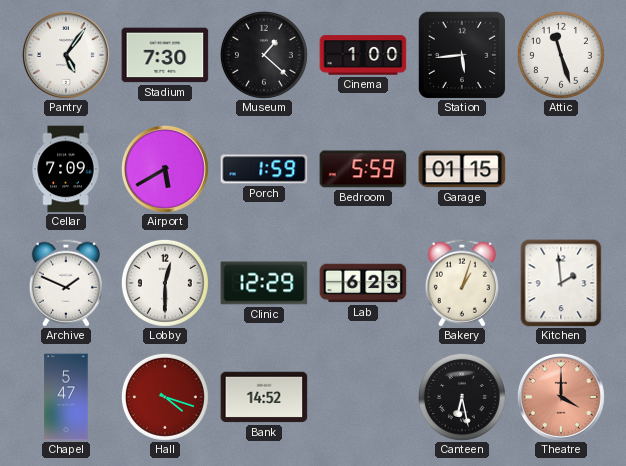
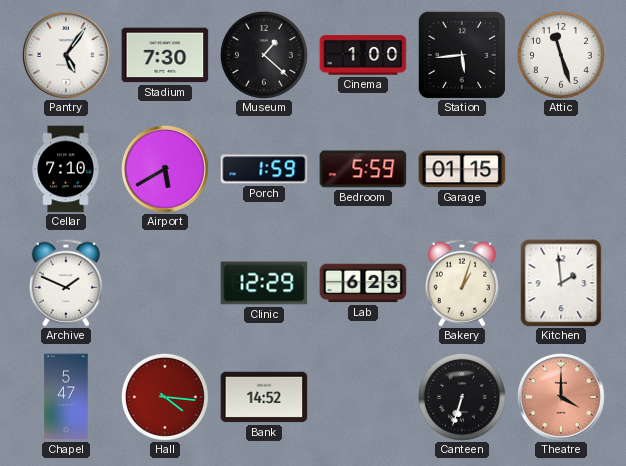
Cellar: 7:09 -> 7:10
Lobby: 12:30 -> none
Hall: 4:18 -> 4:16
Canteen: 6:28 -> 6:33
